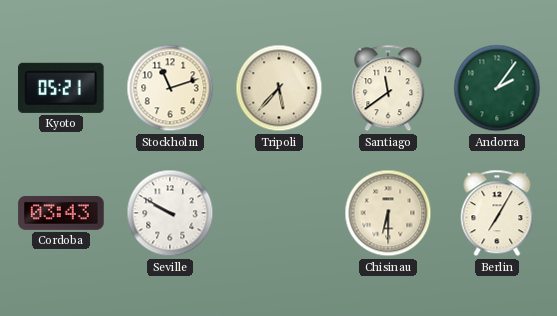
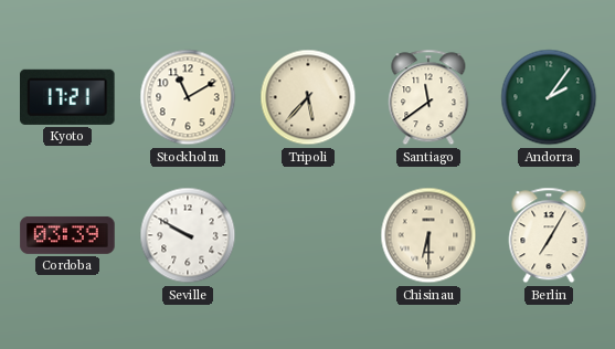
Kyoto: 05:21 -> 17:21
Stockholm: 11:12 -> 11:10
Cordoba: 03:43 -> 03:39
